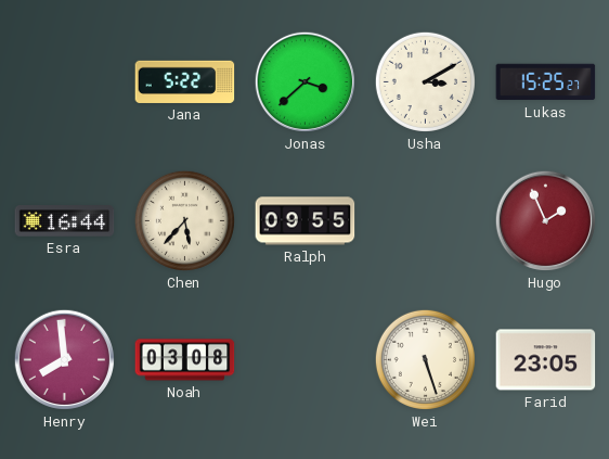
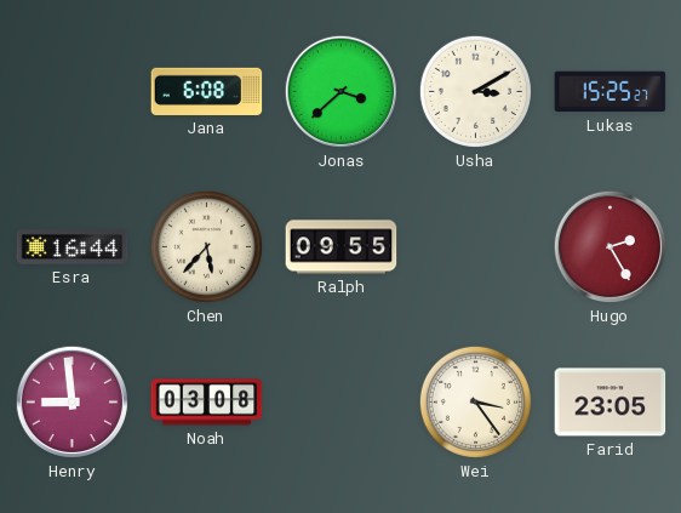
Jana: 5:22 -> 6:08
Hugo: 1:56 -> 2:25
Henry: 7:59 -> 8:59
Wei: 5:27 -> 3:24
